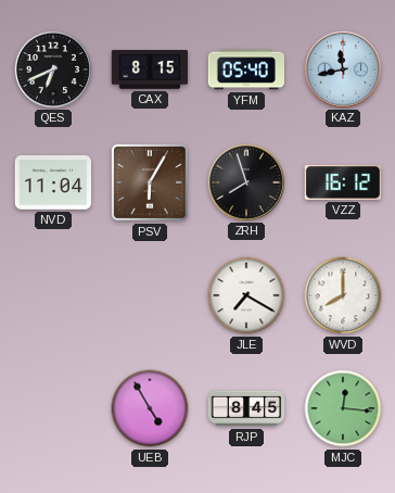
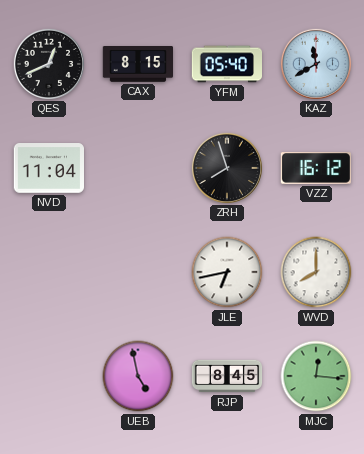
QES: 6:41 -> 12:41
KAZ: 11:43 -> 11:40
PSV: 6:05 -> none
JLE: 7:20 -> 6:43
UEB: 4:55 -> 4:58
